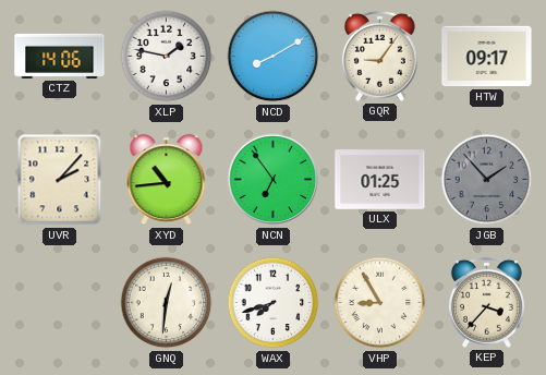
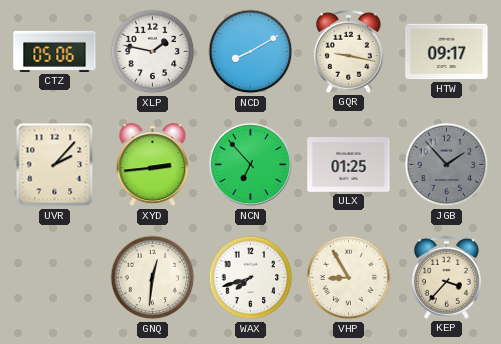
CTZ: 14:06 -> 05:06
GQR: 9:06 -> 9:17
XYD: 10:44 -> 2:44
NCN: 6:54 -> 6:53
